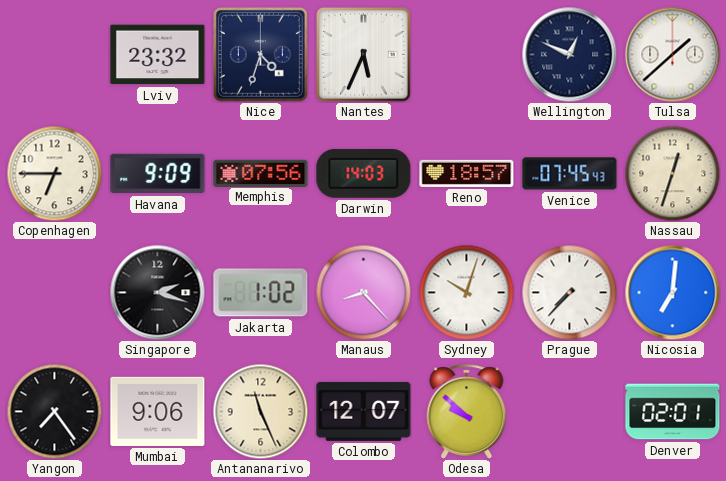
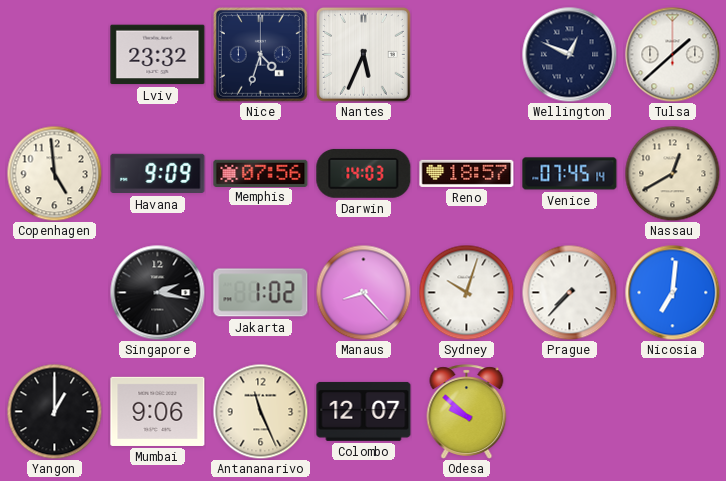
Copenhagen: 6:45 -> 4:59
Venice: 07:45:43 -> 07:45:14
Nassau: 12:33 -> 12:40
Singapore: 2:18 -> 2:17
Yangon: 7:24 -> 1:00
Denver: 02:01 -> none
